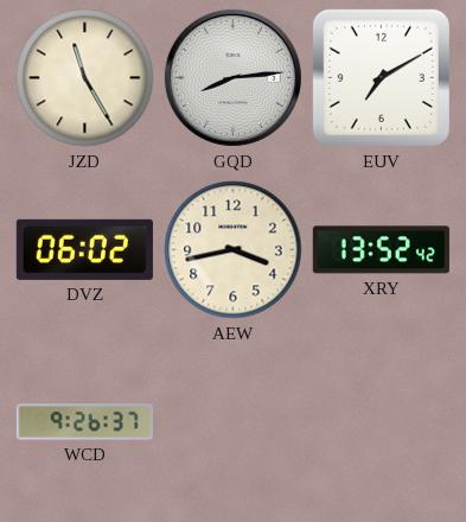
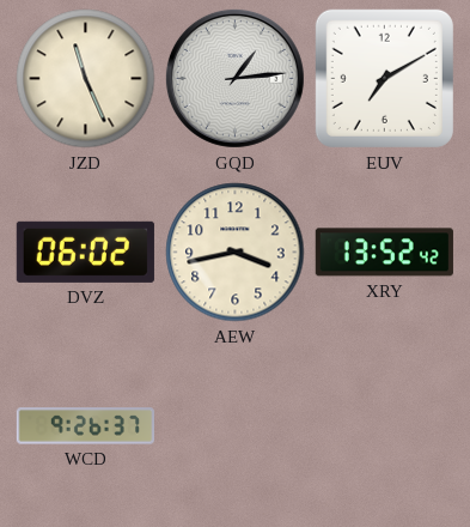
JZD: 11:25 -> 11:26
GQD: 8:14 -> 1:14
